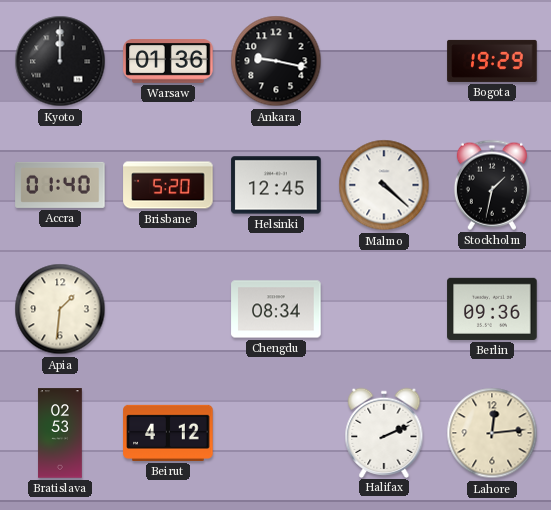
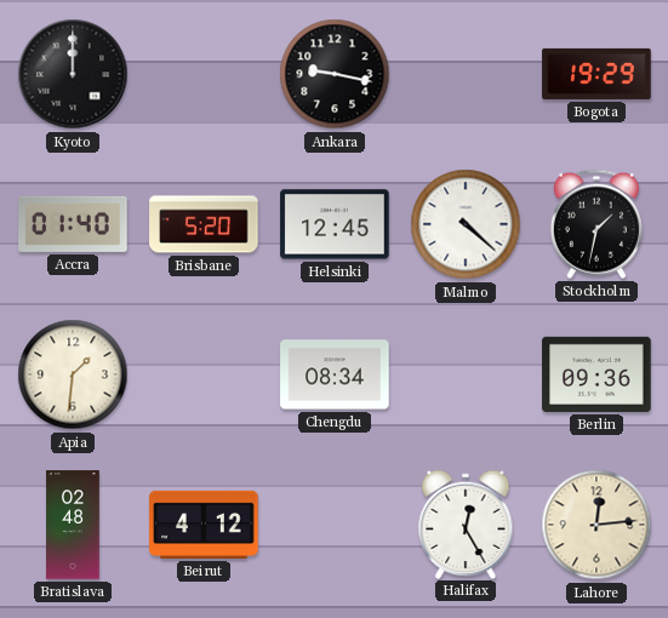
Warsaw: 01:36 -> none
Bratislava: 02:53 -> 02:48
Halifax: 2:11 -> 12:25
